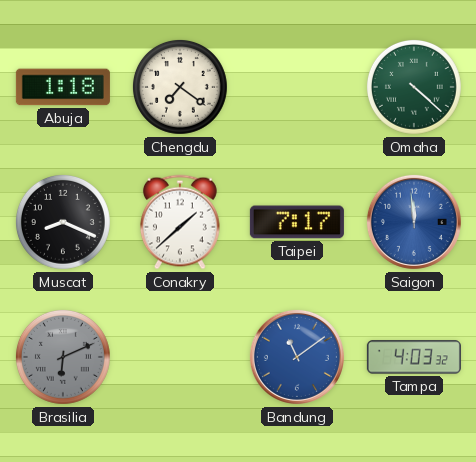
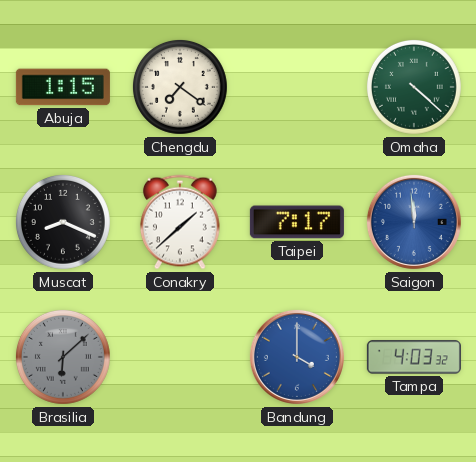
Abuja: 1:18 -> 1:15
Brasilia: 6:11 -> 6:08
Bandung: 11:09 -> 4:00
